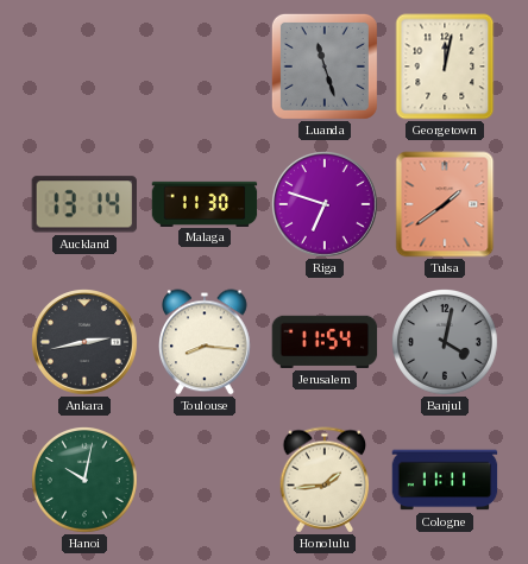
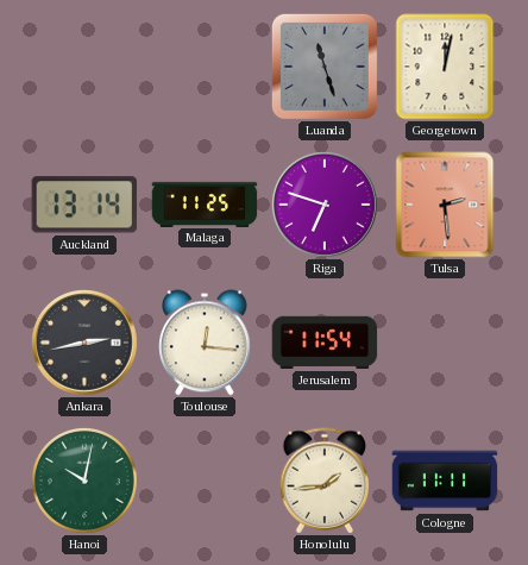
Malaga: 11:30 -> 11:25
Tulsa: 1:39 -> 2:29
Toulouse: 8:16 -> 12:16
Banjul: 4:02 -> none
